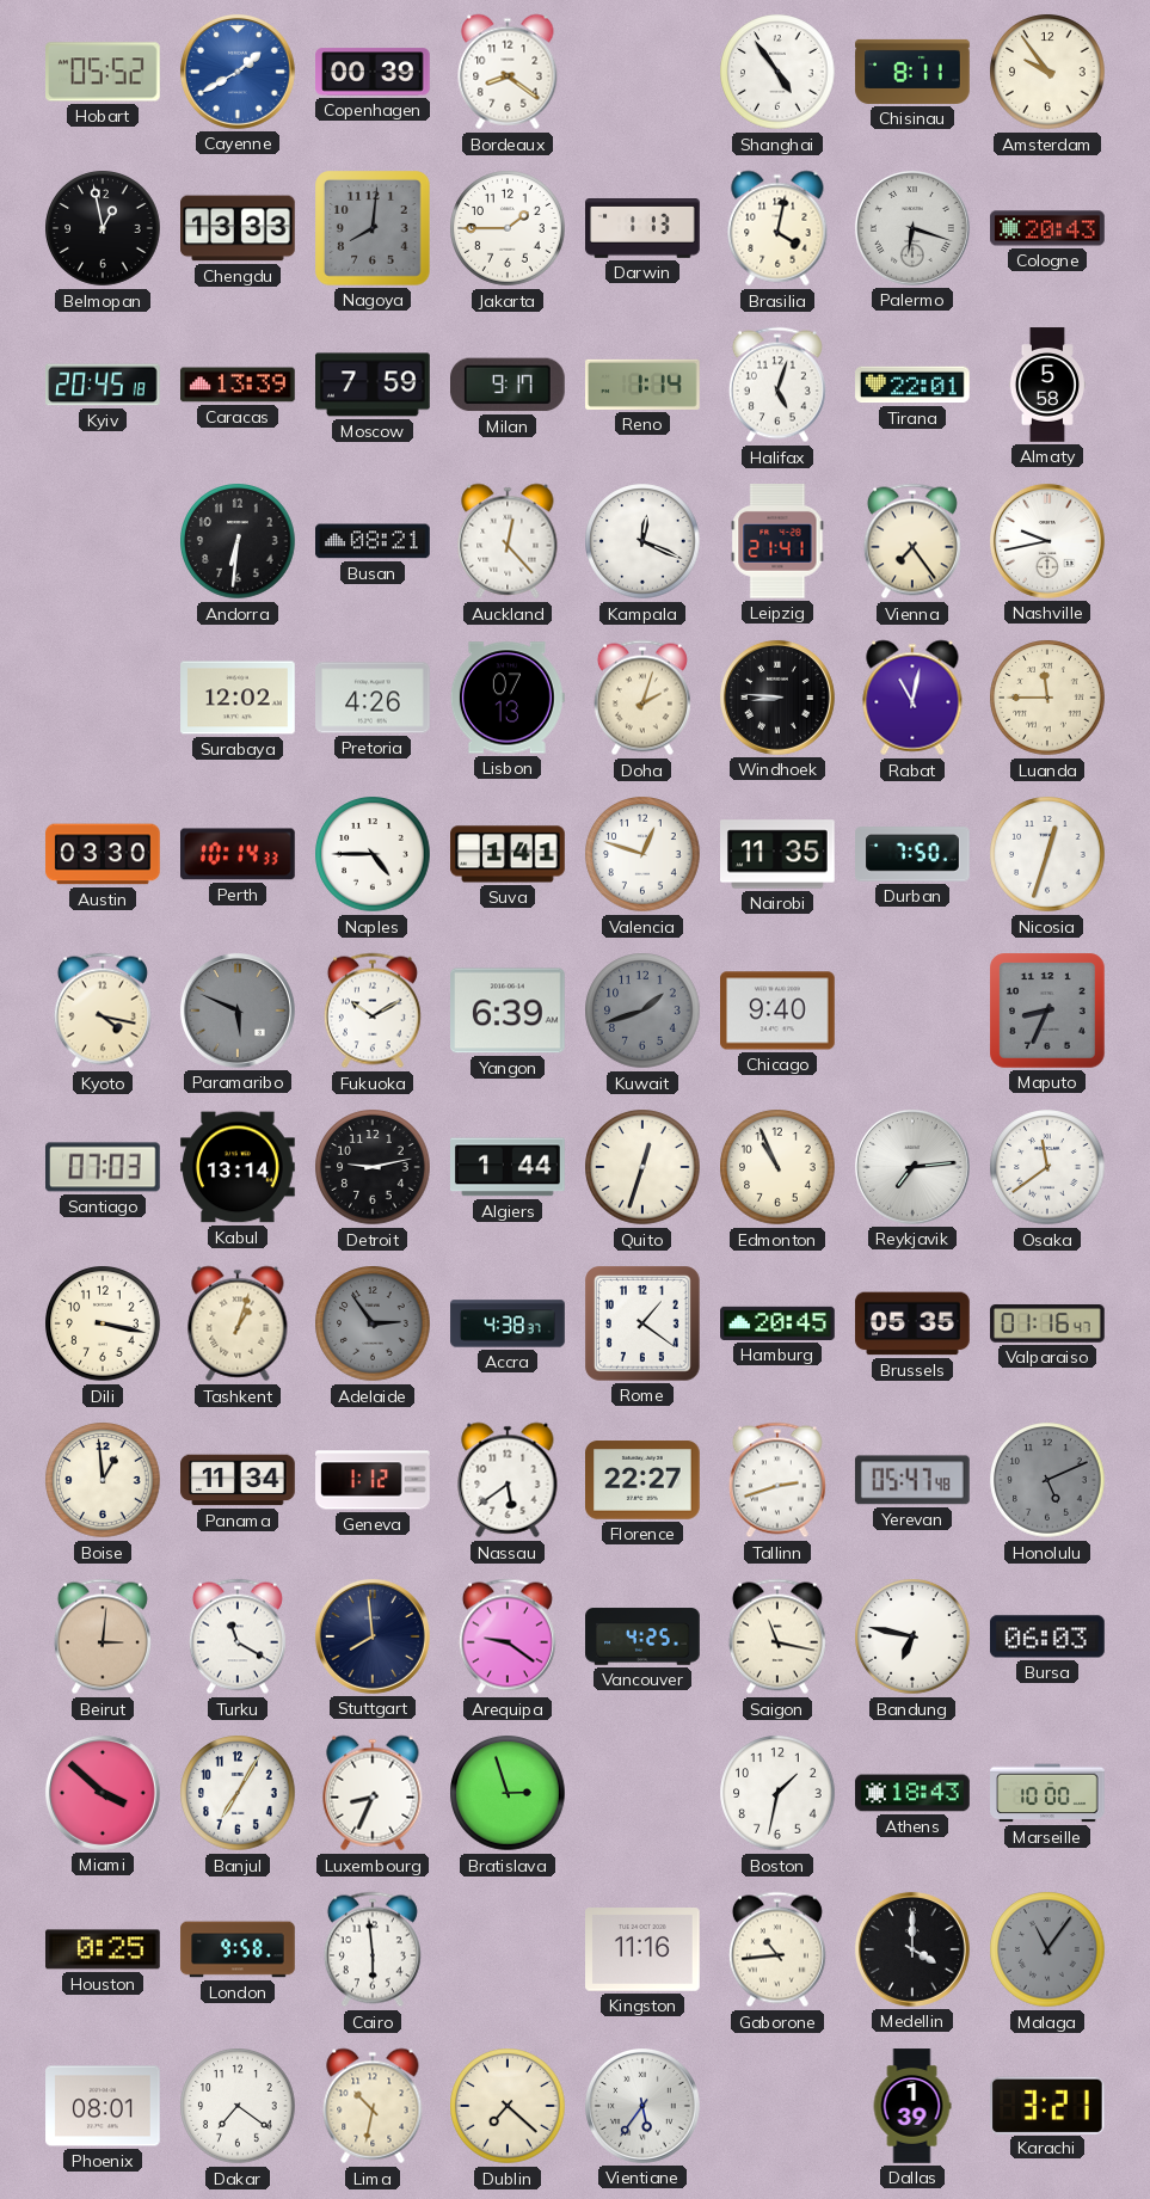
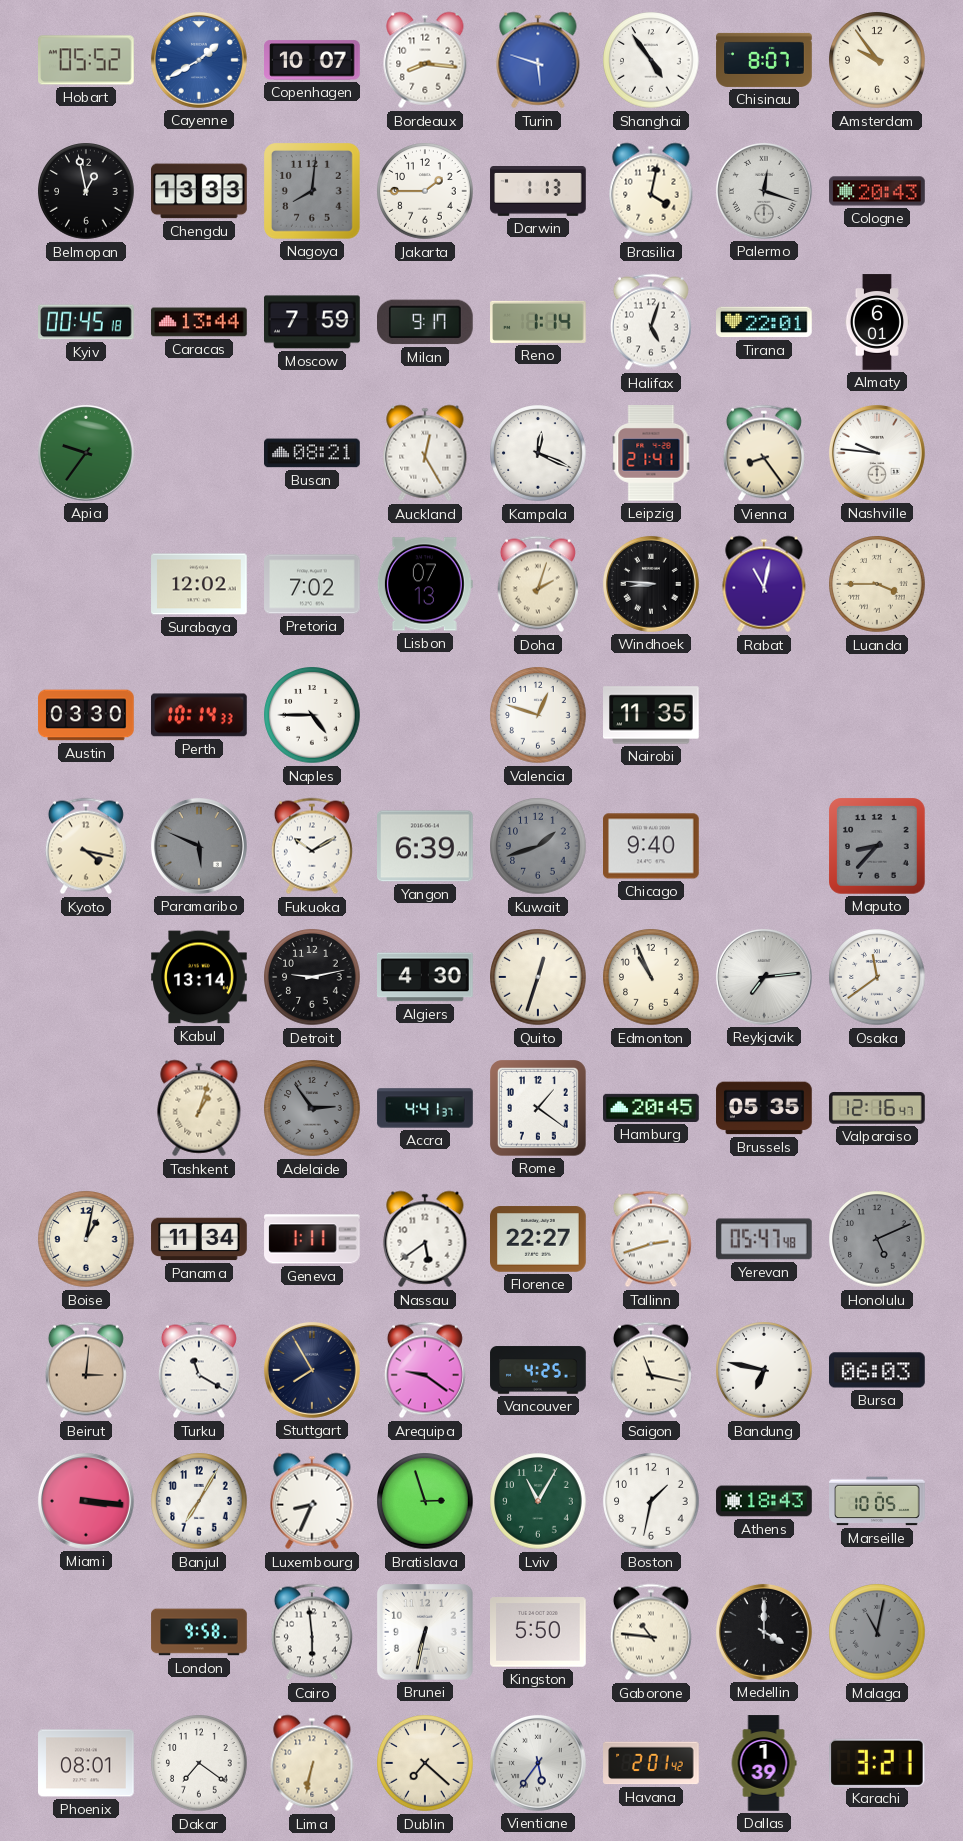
Copenhagen: 00:39 -> 10:07
Bordeaux: 8:21 -> 8:16
Turin: none -> 5:48
Chisinau: 8:11 -> 8:07
Palermo: 6:18 -> 12:18
Kyiv: 20:45 -> 00:45
Caracas: 13:39 -> 13:44
Almaty: 5:58 -> 6:01
Apia: none -> 9:36
Andorra: 6:31 -> none
Auckland: 12:23 -> 12:25
Vienna: 7:24 -> 8:24
Nashville: 9:43 -> 9:46
Pretoria: 4:26 -> 7:02
Luanda: 11:45 -> 3:45
Suva: 1:41 -> none
Durban: 7:50 -> none
Nicosia: 12:33 -> none
Maputo: 8:34 -> 8:37
Santiago: 07:03 -> none
Algiers: 1:44 -> 4:30
Dili: 3:17 -> none
Accra: 4:38 -> 4:41
Valparaiso: 01:16 -> 12:16
Boise: 12:59 -> 1:02
Geneva: 1:12 -> 1:11
Stuttgart: 7:59 -> 7:55
Miami: 3:52 -> 3:16
Lviv: none -> 11:05
Marseille: 10:00 -> 10:05
Houston: 0:25 -> none
Brunei: none -> 6:32
Kingston: 11:16 -> 5:50
Gaborone: 10:44 -> 10:46
Malaga: 11:06 -> 11:02
Lima: 10:32 -> 6:32
Havana: none -> 2:01
